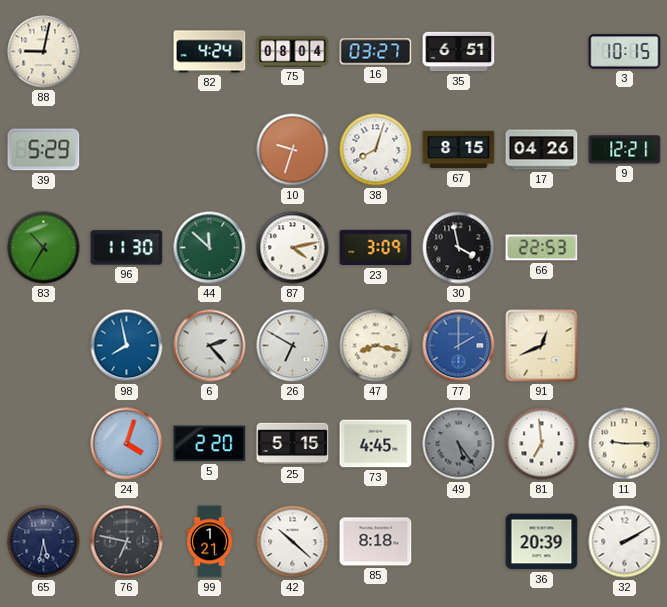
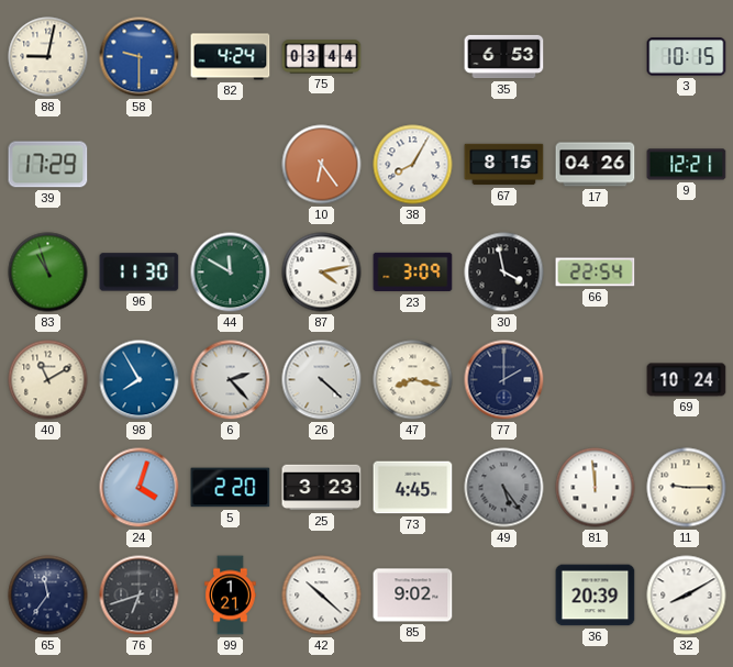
58: none -> 9:30
75: 08:04 -> 03:44
16: 03:27 -> none
35: 6:51 -> 6:53
39: 5:29 -> 17:29
10: 9:33 -> 6:24
38: 8:03 -> 8:05
83: 10:35 -> 10:57
44: 11:52 -> 11:50
66: 22:53 -> 22:54
40: none -> 11:10
98: 7:58 -> 7:55
26: 6:50 -> 4:22
77 dial: blue -> navy
91: 12:41 -> none
69: none -> 10:24
25: 5:15 -> 3:23
81: 6:59 -> 11:59
65: 5:32 -> 11:36
76: 6:47 -> 6:42
85: 8:18 -> 9:02
32: 2:10 -> 8:10
